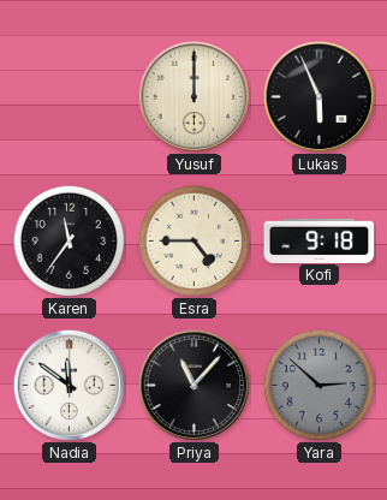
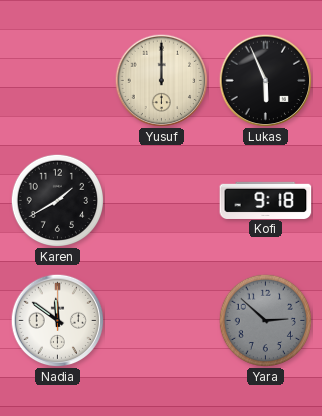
Karen: 11:36 -> 1:40
Esra: 4:45 -> none
Priya: 11:07 -> none
